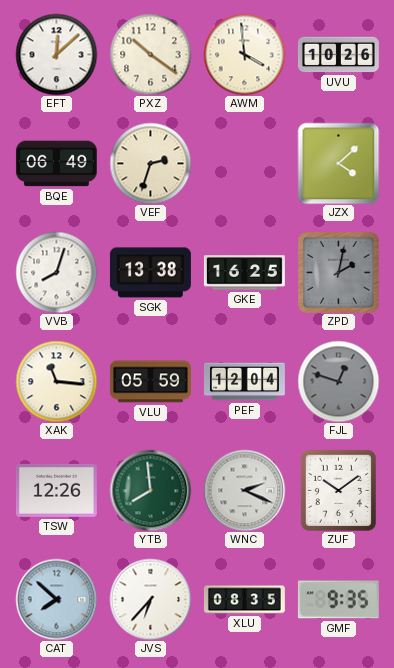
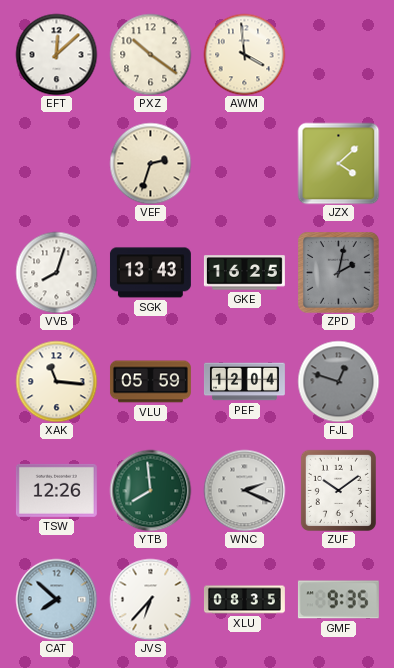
UVU: 10:26 -> none
BQE: 06:49 -> none
SGK: 13:38 -> 13:43
